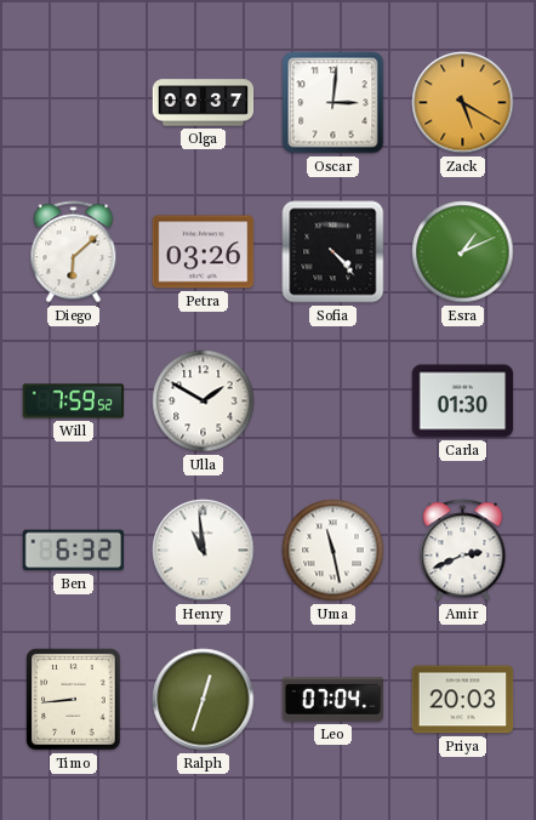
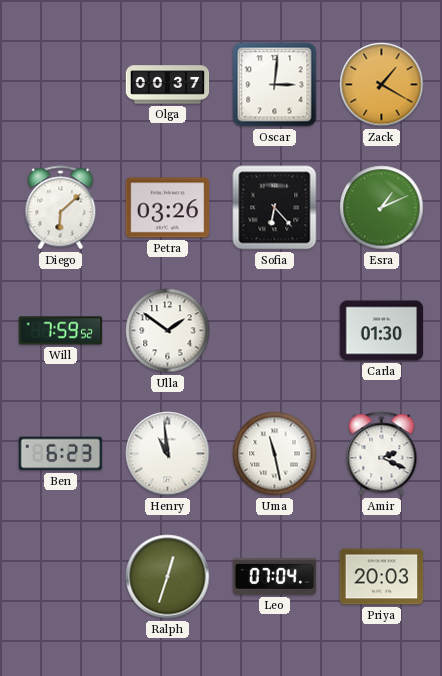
Zack: 5:20 -> 1:20
Sofia: 4:23 -> 6:23
Ulla: 1:50 -> 1:51
Ben: 6:32 -> 6:23
Amir: 2:41 -> 2:19
Timo: 8:44 -> none
